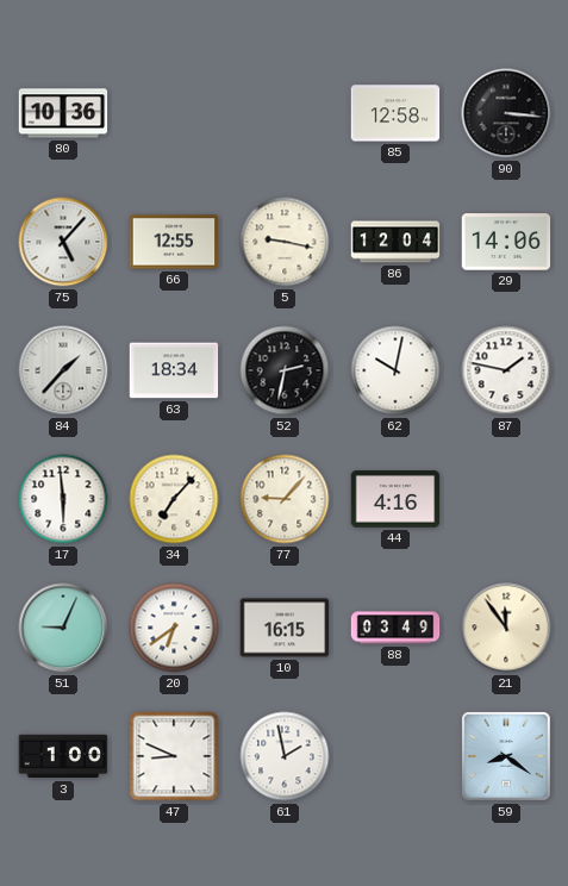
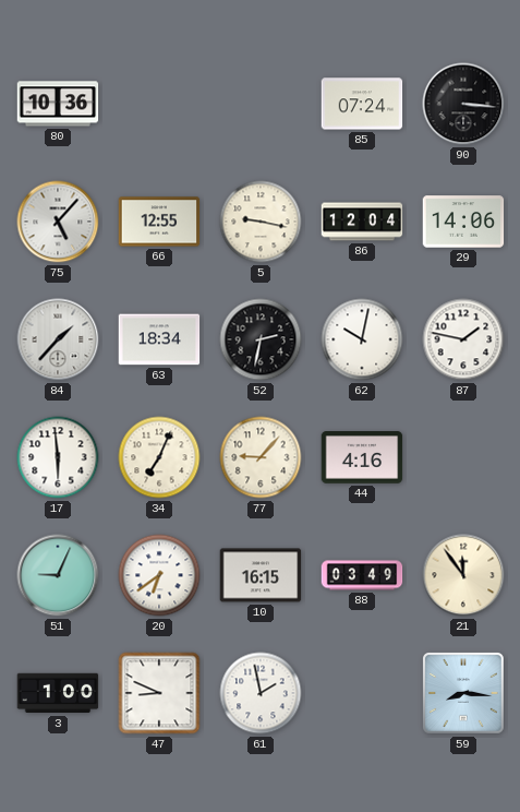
85: 12:58 -> 07:24
34: 7:07 -> 7:04
59: 8:21 -> 8:16
